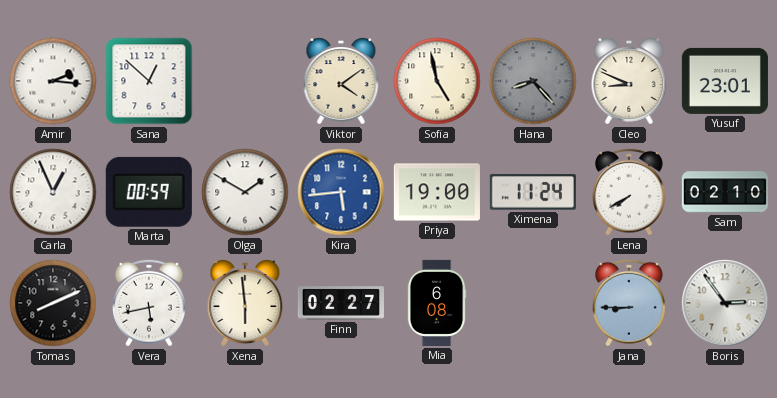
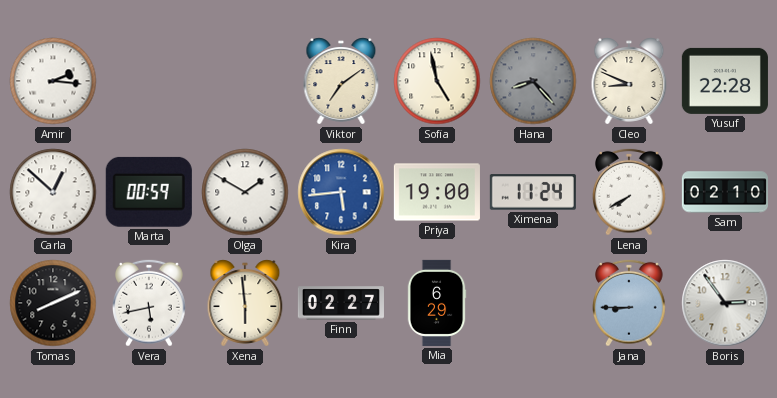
Sana: 12:52 -> none
Viktor: 4:09 -> 7:09
Yusuf: 23:01 -> 22:28
Carla: 12:56 -> 12:52
Mia: 6:08 -> 6:29
